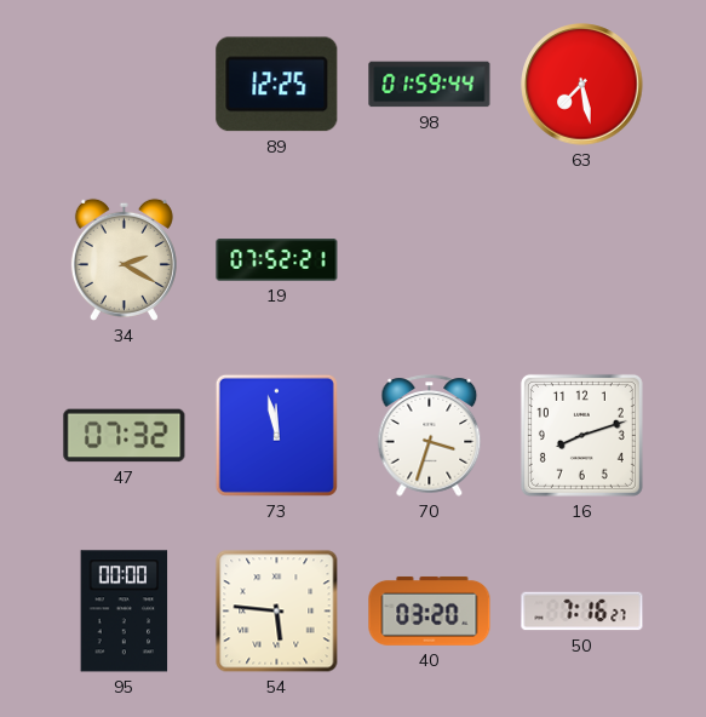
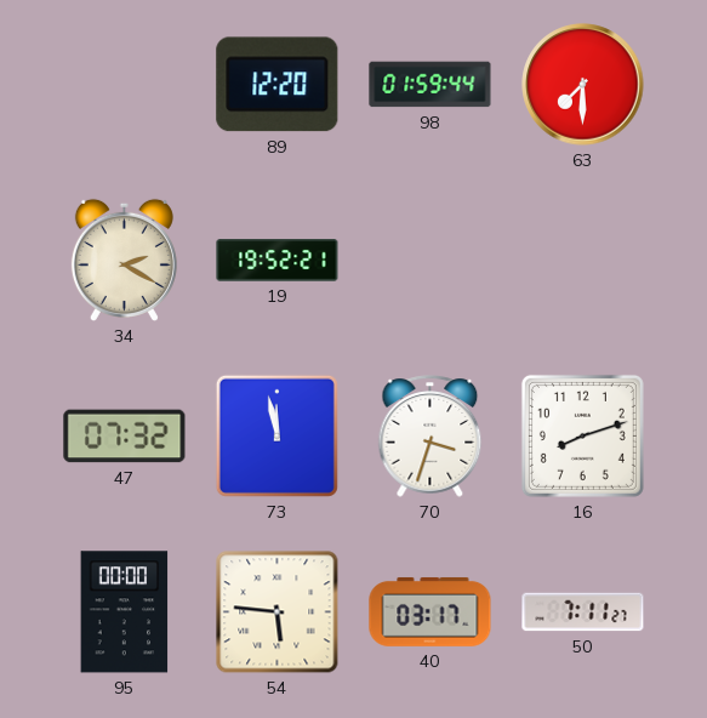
89: 12:25 -> 12:20
63: 7:28 -> 7:30
19: 07:52 -> 19:52
40: 03:20 -> 03:17
50: 7:16 -> 7:11
